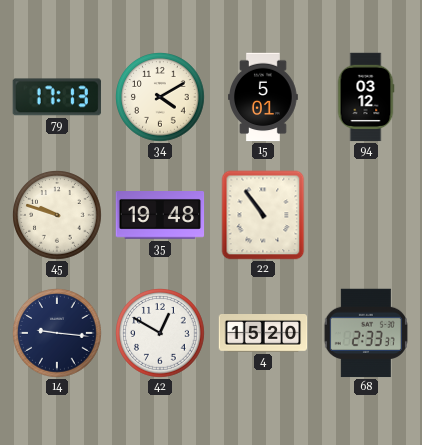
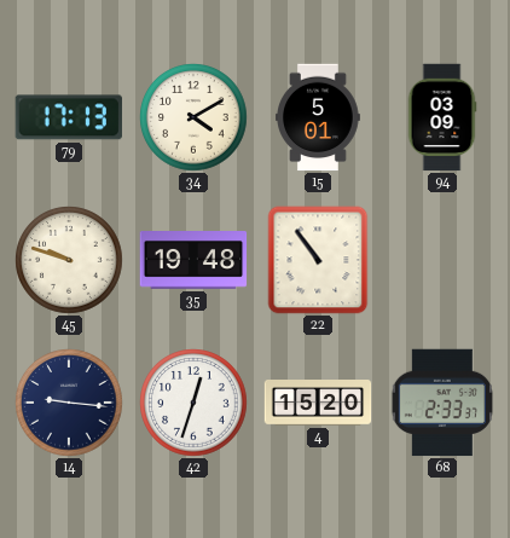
94: 03:12 -> 03:09
42: 12:50 -> 12:33
